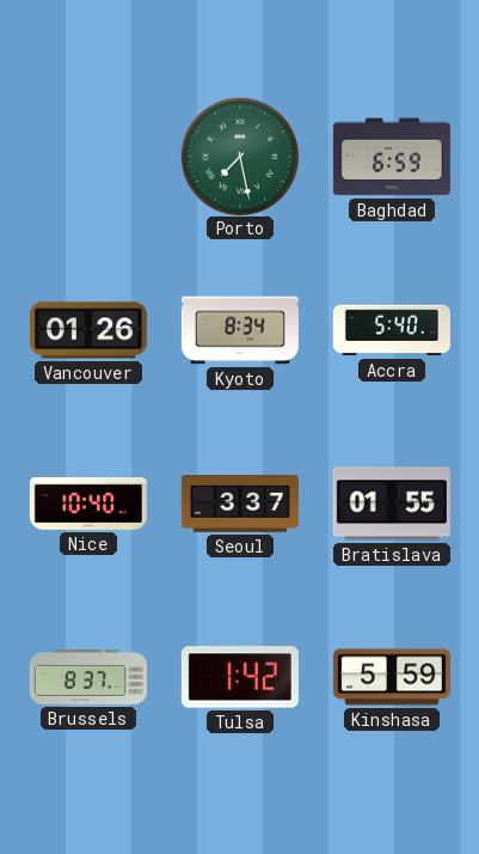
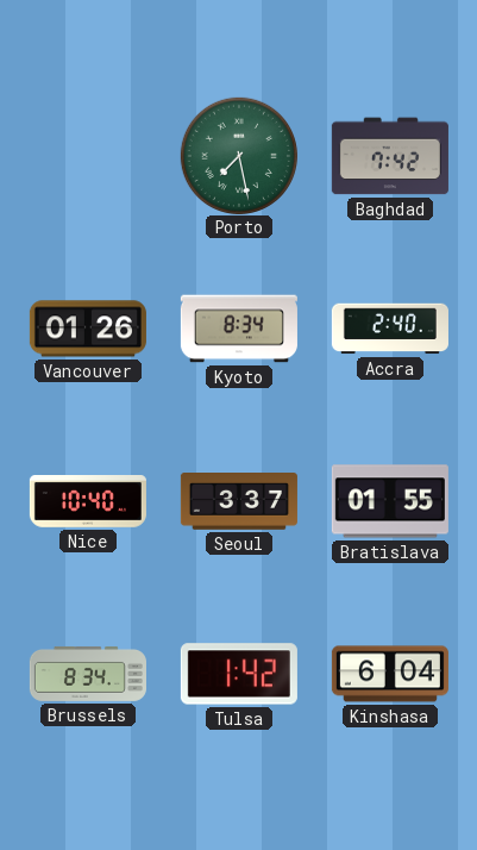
Baghdad: 6:59 -> 7:42
Accra: 5:40 -> 2:40
Brussels: 8:37 -> 8:34
Kinshasa: 5:59 -> 6:04
